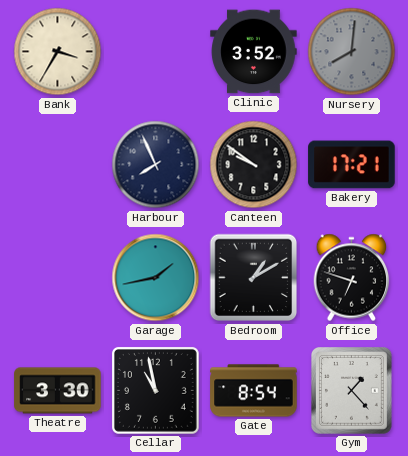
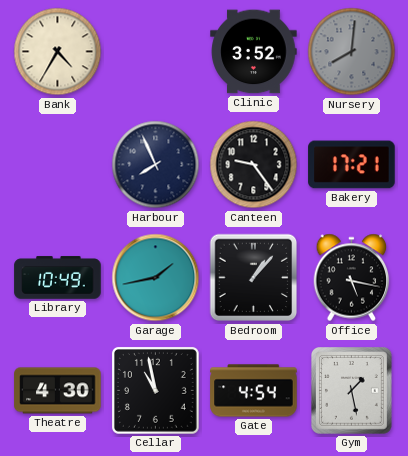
Bank: 3:35 -> 4:35
Canteen: 9:51 -> 9:24
Library: none -> 10:49
Bedroom: 1:10 -> 1:07
Office: 6:48 -> 5:17
Theatre: 3:30 -> 4:30
Gate: 8:54 -> 4:54
Gym: 1:23 -> 1:28
